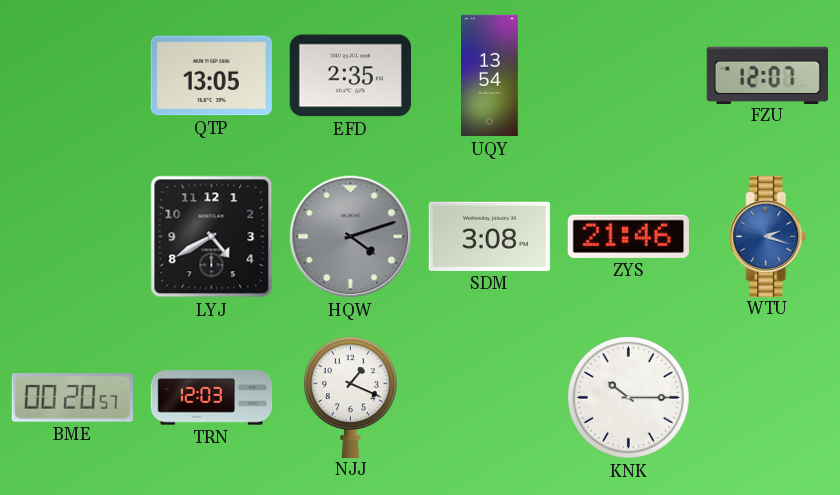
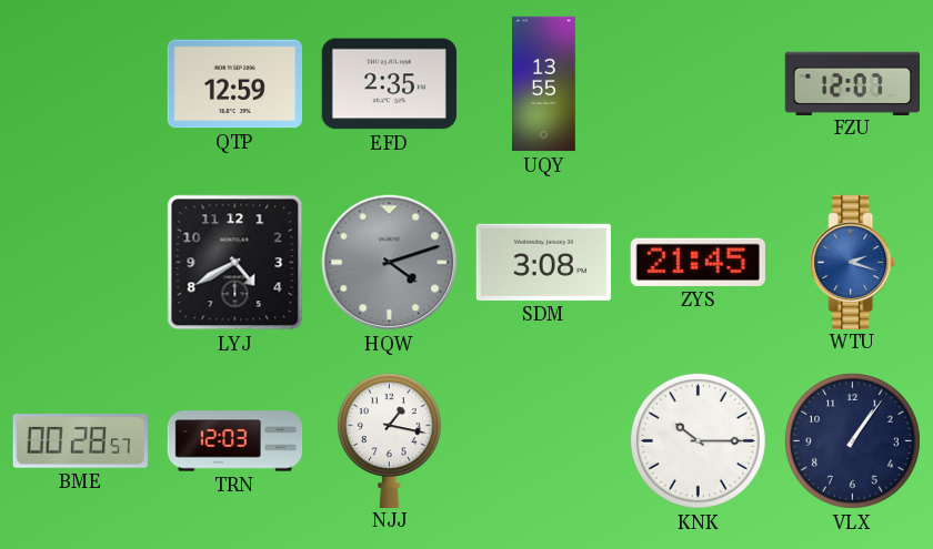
QTP: 13:05 -> 12:59
UQY: 13:54 -> 13:55
ZYS: 21:46 -> 21:45
BME: 00:20 -> 00:28
NJJ: 1:19 -> 1:17
VLX: none -> 1:06
